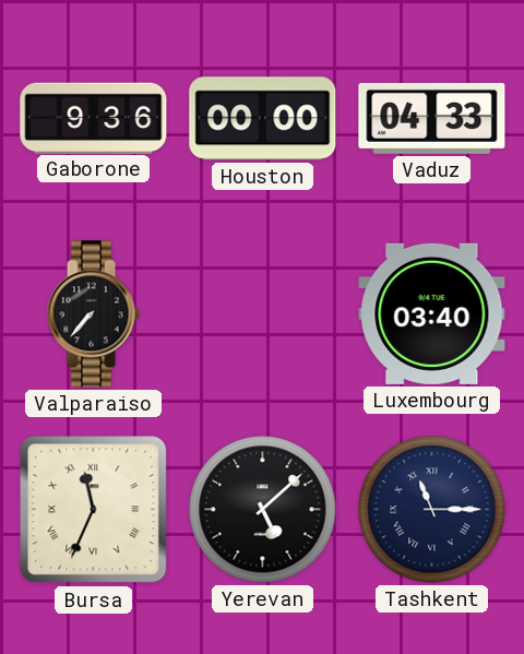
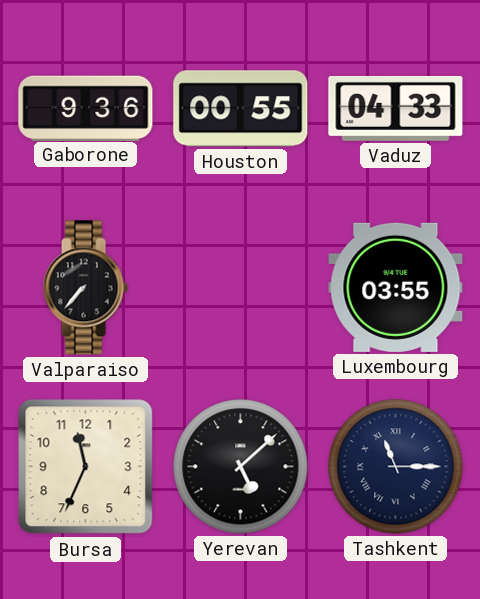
Houston: 00:00 -> 00:55
Luxembourg: 03:40 -> 03:55
Bursa numerals: Roman -> Arabic
